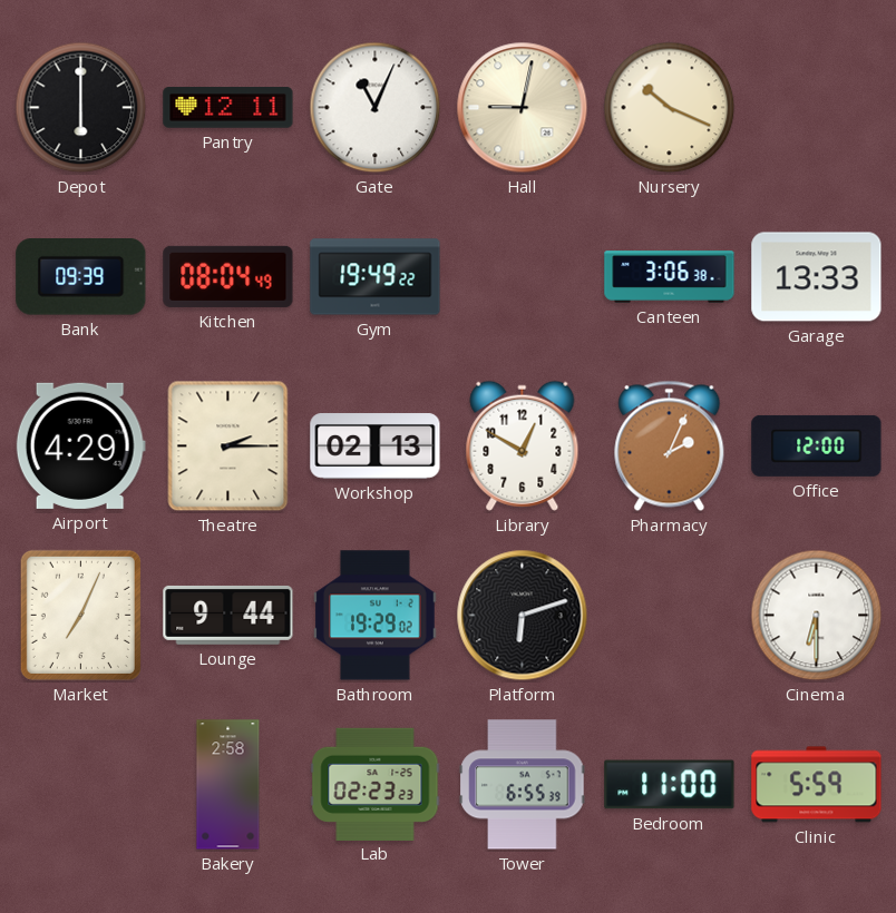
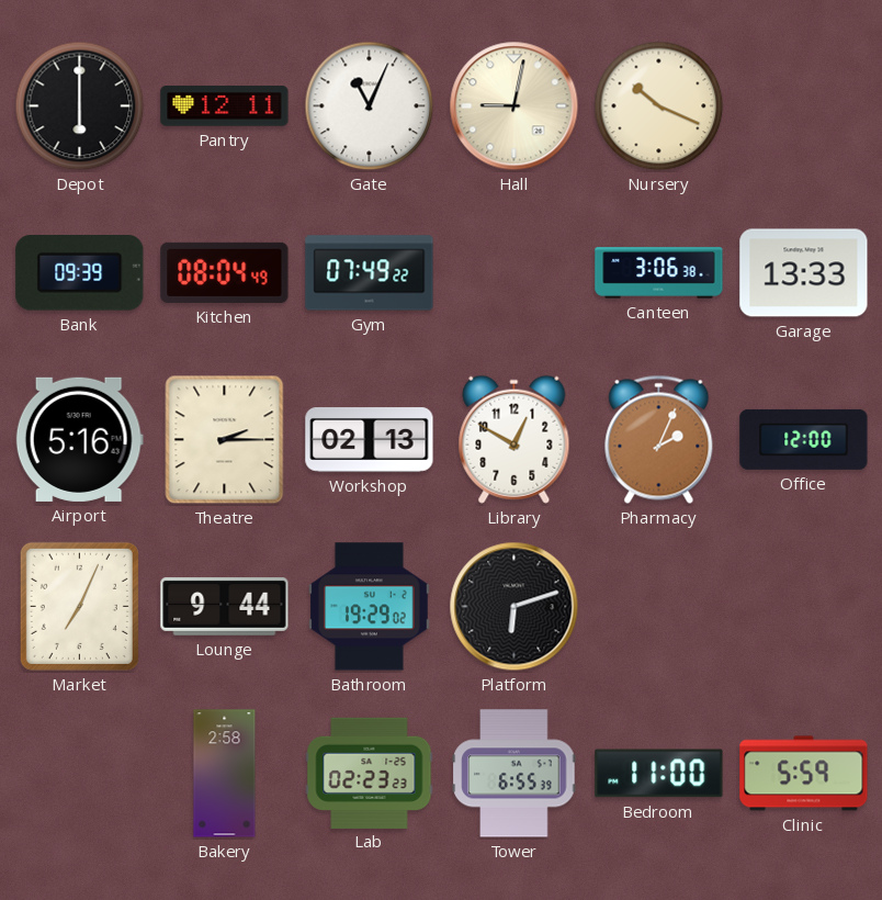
Gym: 19:49 -> 07:49
Airport: 4:29 -> 5:16
Cinema: 6:30 -> none
